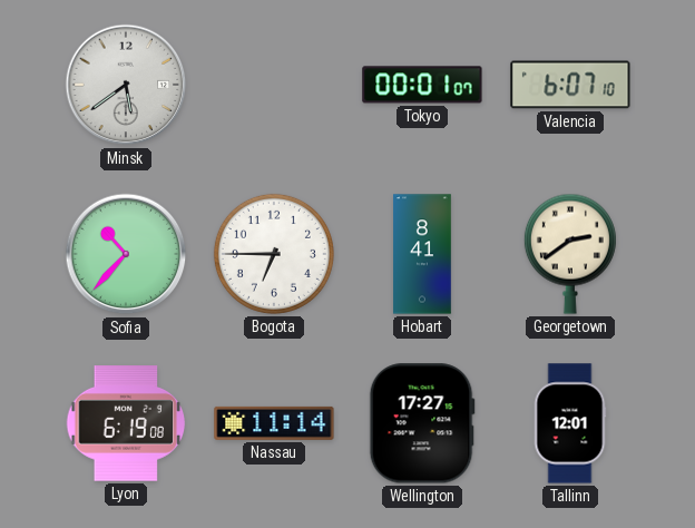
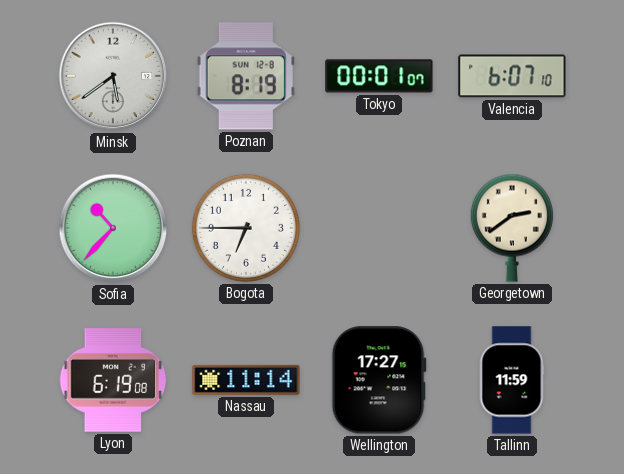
Poznan: none -> 8:19
Hobart: 8:41 -> none
Tallinn: 12:01 -> 11:59
